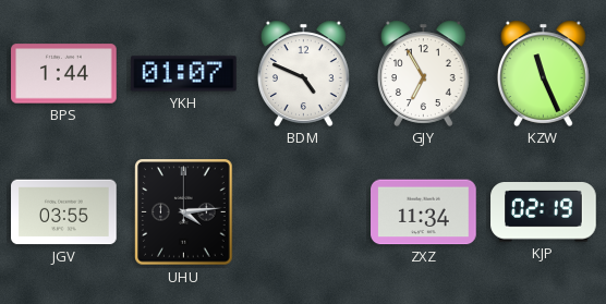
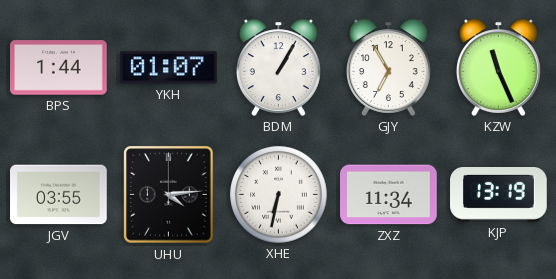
BDM: 4:49 -> 1:05
XHE: none -> 6:32
KJP: 02:19 -> 13:19
